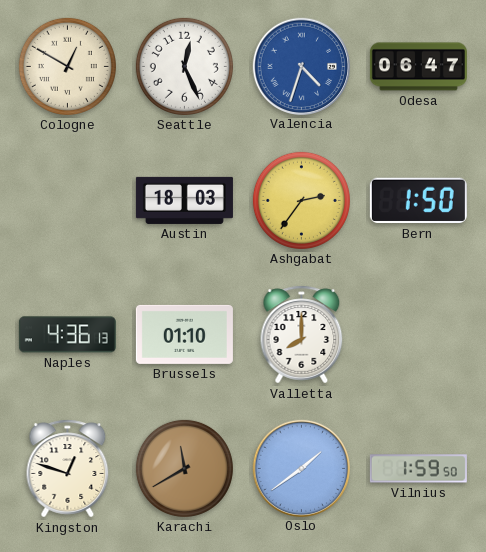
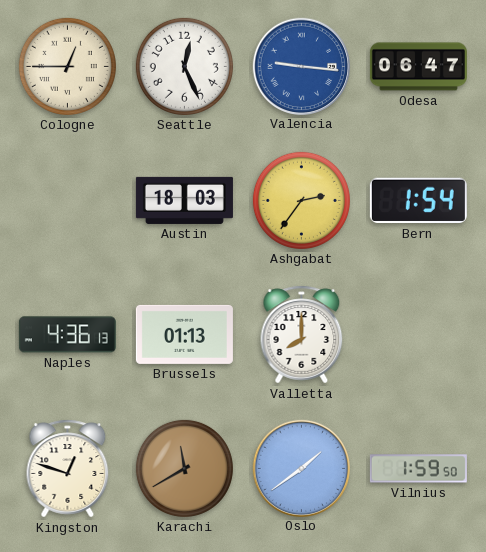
Cologne: 12:50 -> 12:45
Valencia: 4:33 -> 9:16
Bern: 1:50 -> 1:54
Brussels: 01:10 -> 01:13
